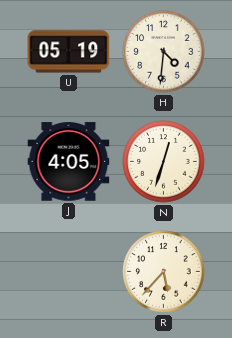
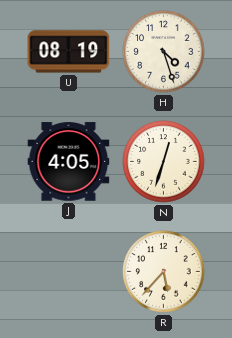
U: 05:19 -> 08:19
H: 4:31 -> 4:27
